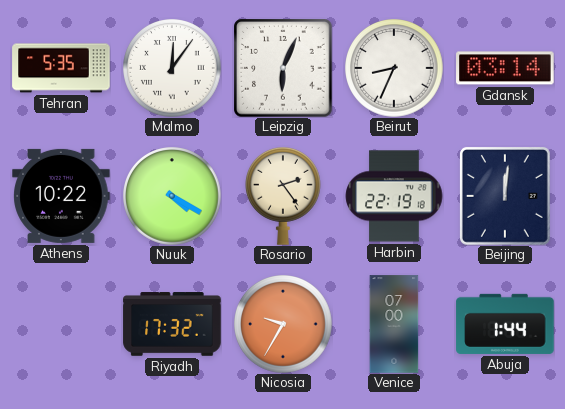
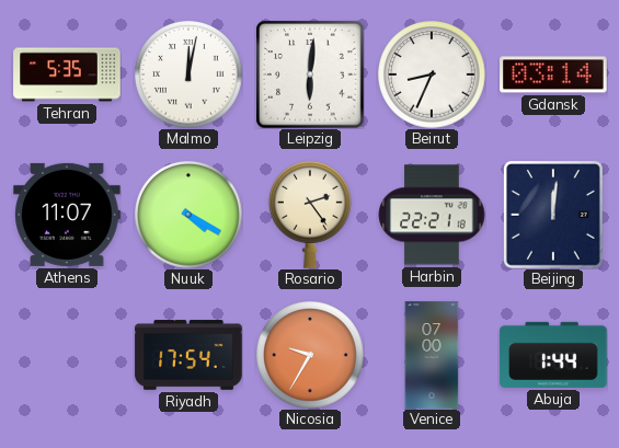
Malmo: 12:06 -> 12:02
Leipzig: 6:04 -> 6:01
Athens: 10:22 -> 11:07
Harbin: 22:19 -> 22:21
Riyadh: 17:32 -> 17:54
